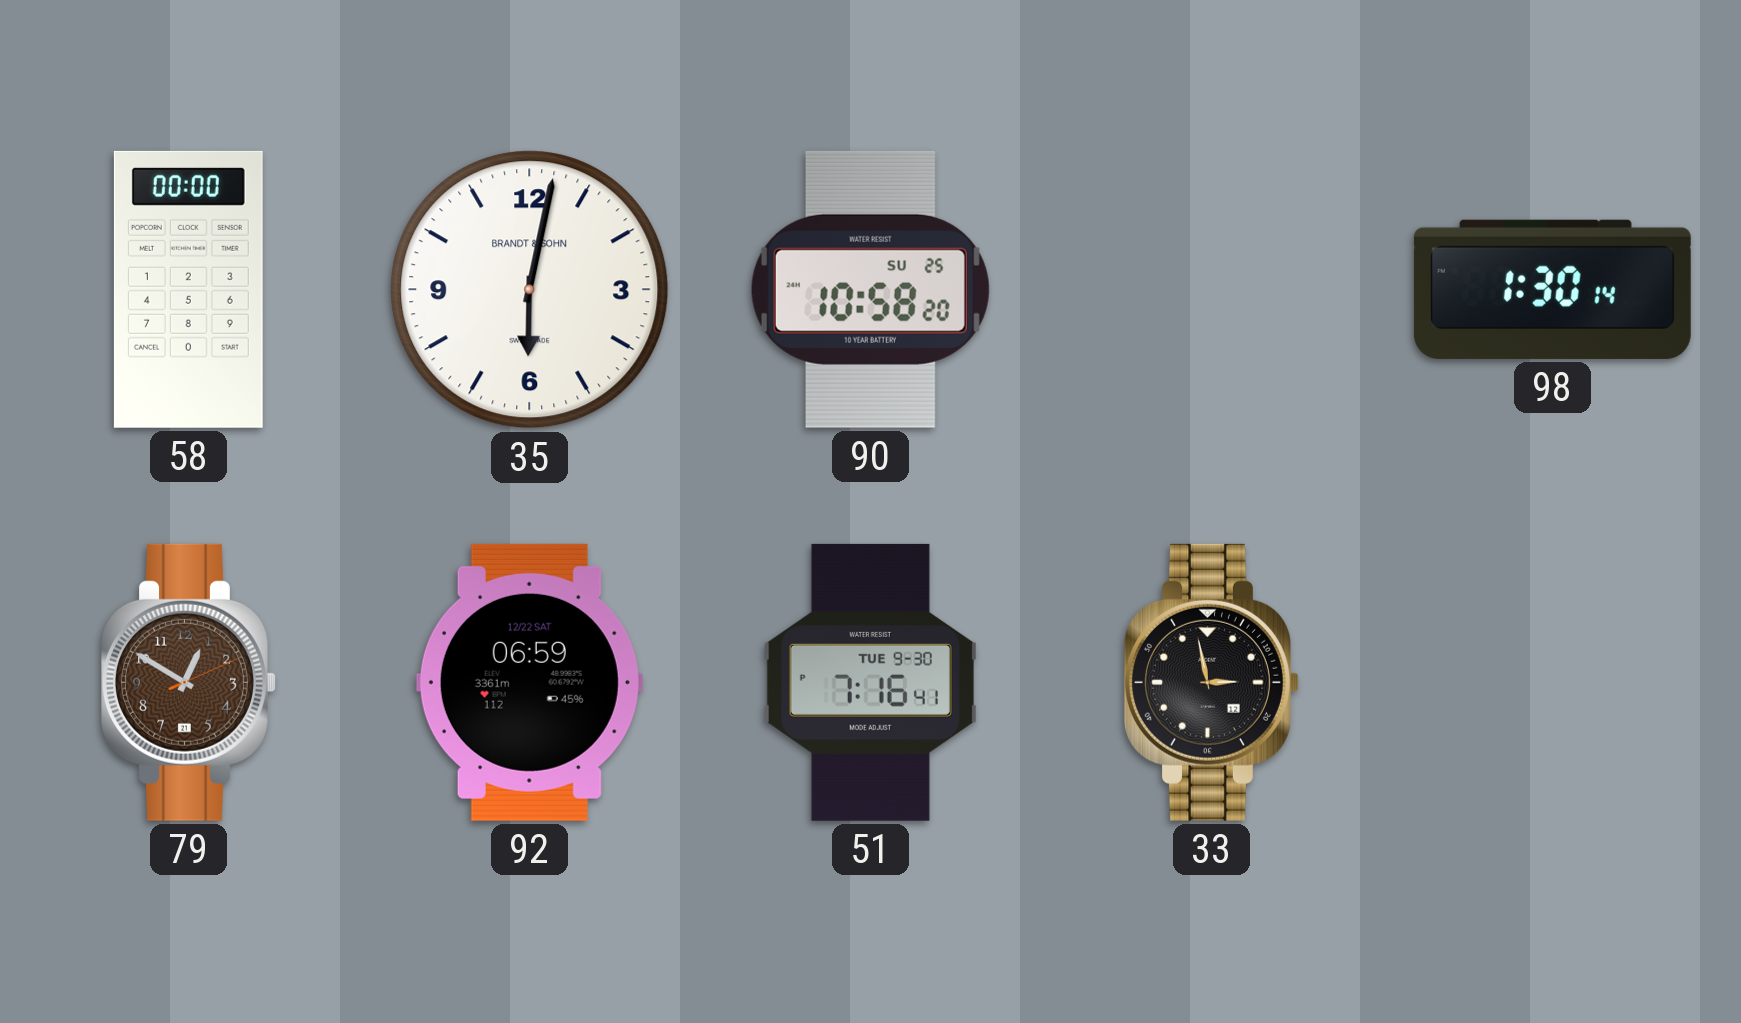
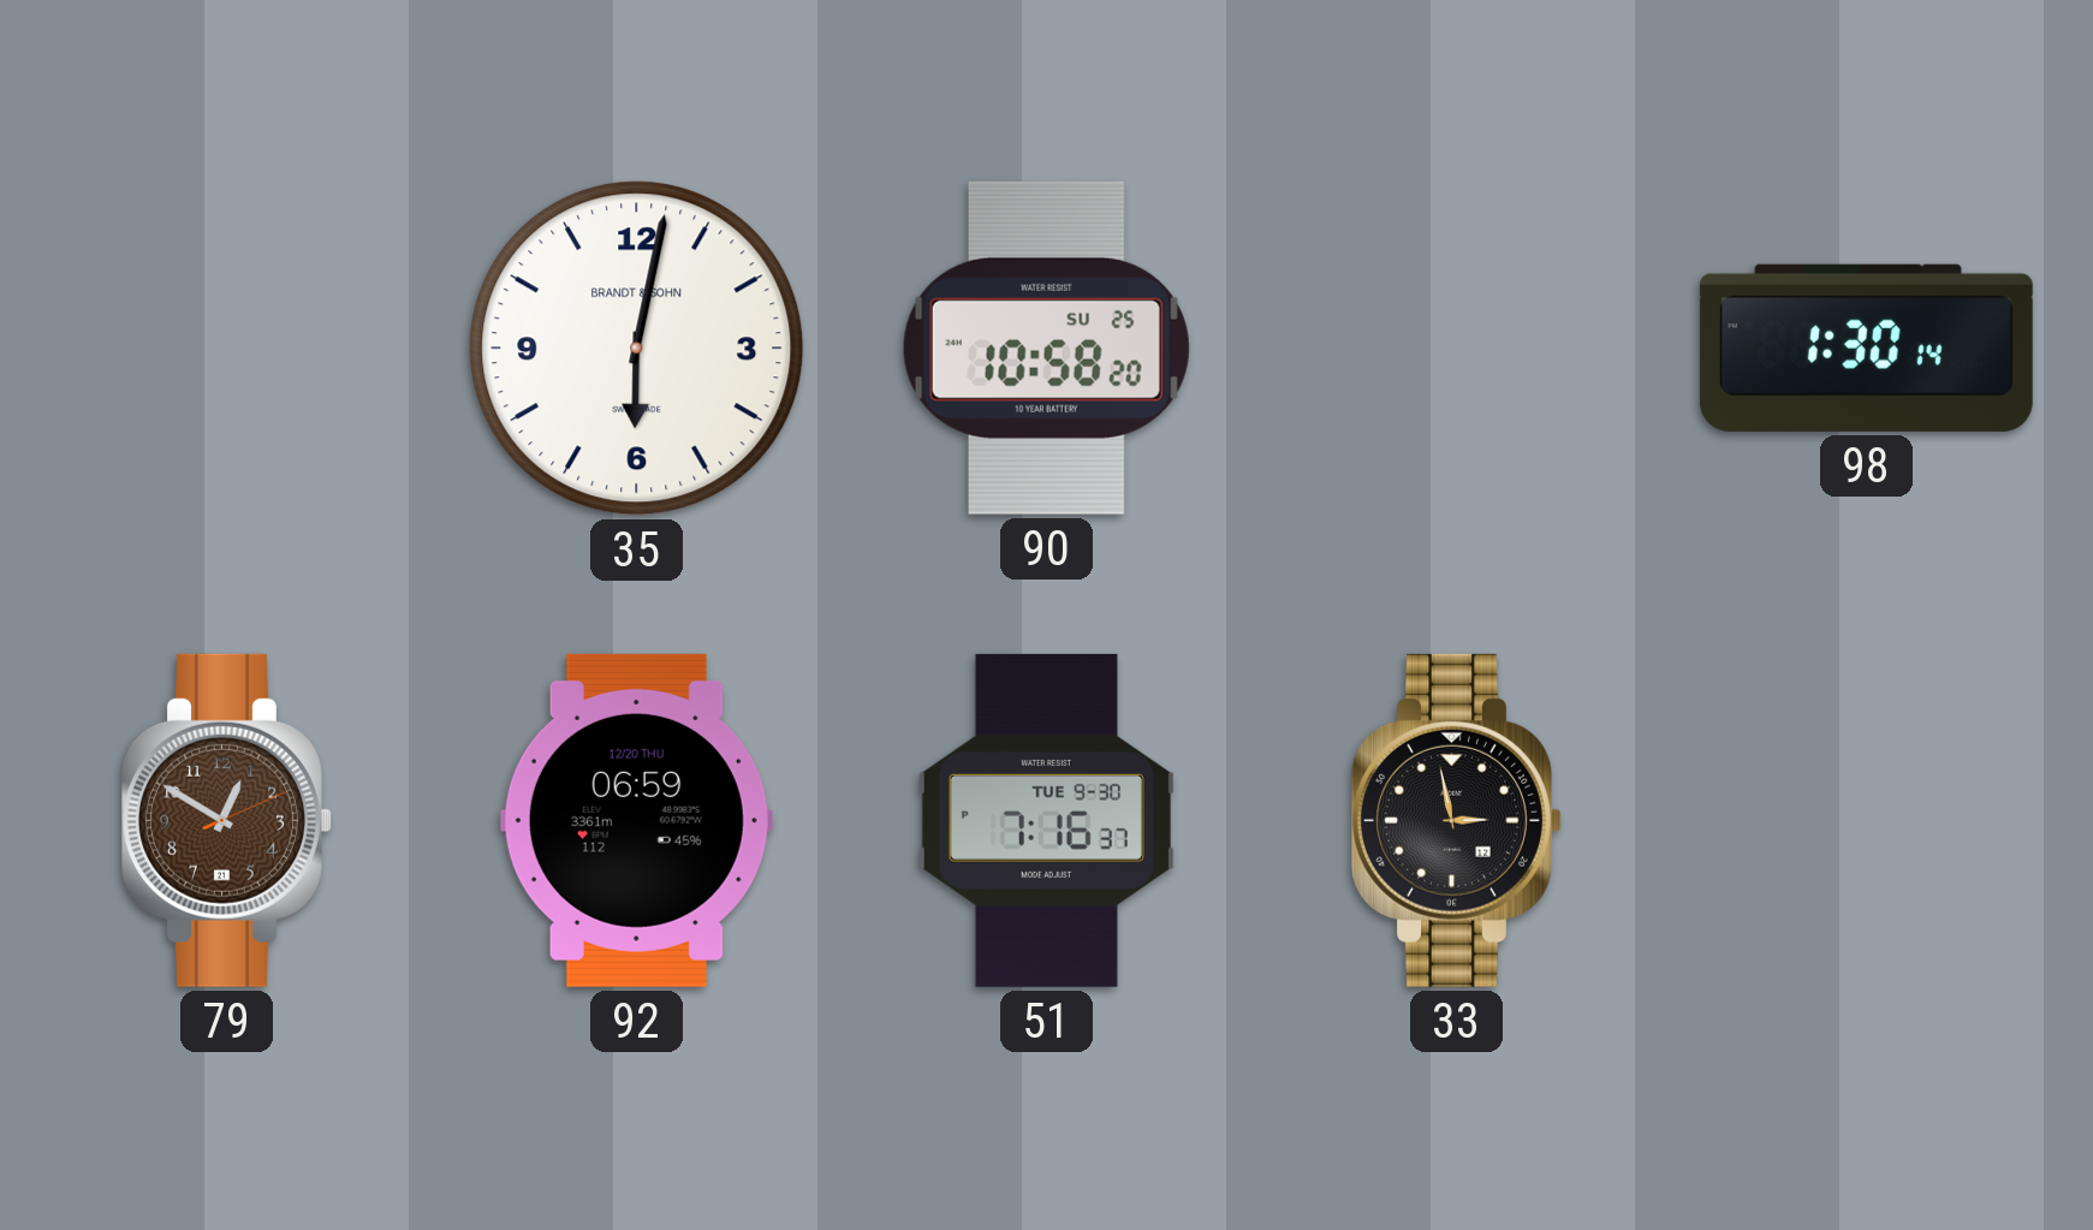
58: 00:00 -> none
92 date: 12/22 SAT -> 12/20 THU
51: 7:16:41 PM -> 7:16:37 PM
